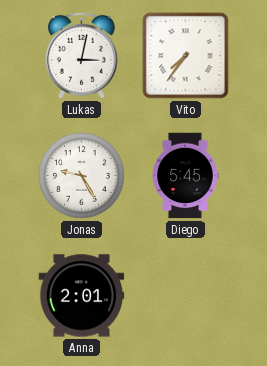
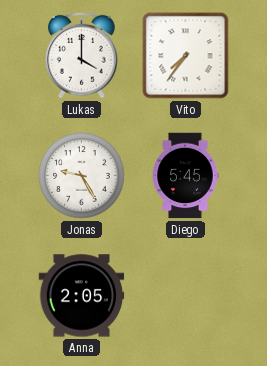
Lukas: 3:02 -> 4:00
Anna: 2:01 -> 2:05
